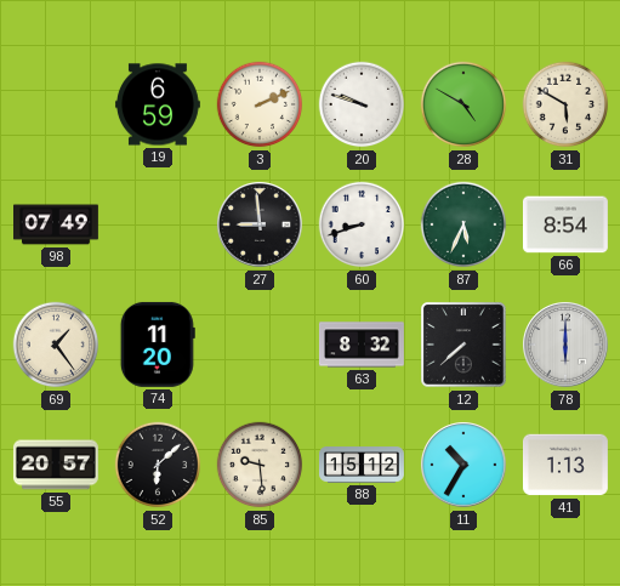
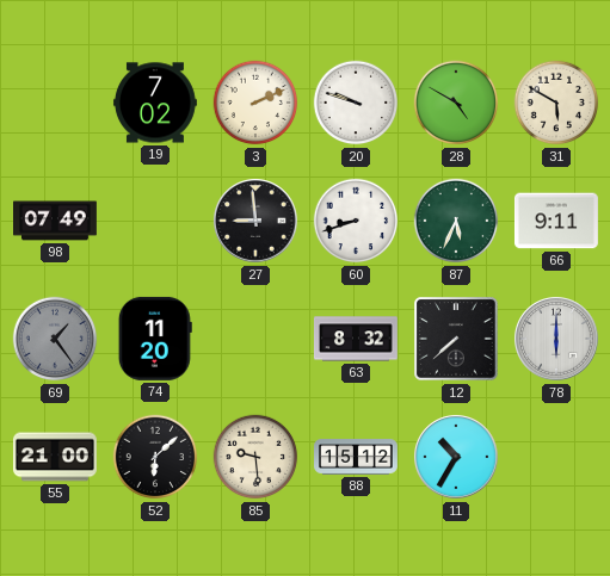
19: 6:59 -> 7:02
66: 8:54 -> 9:11
69 dial: cream -> grey
55: 20:57 -> 21:00
41: 1:13 -> none
